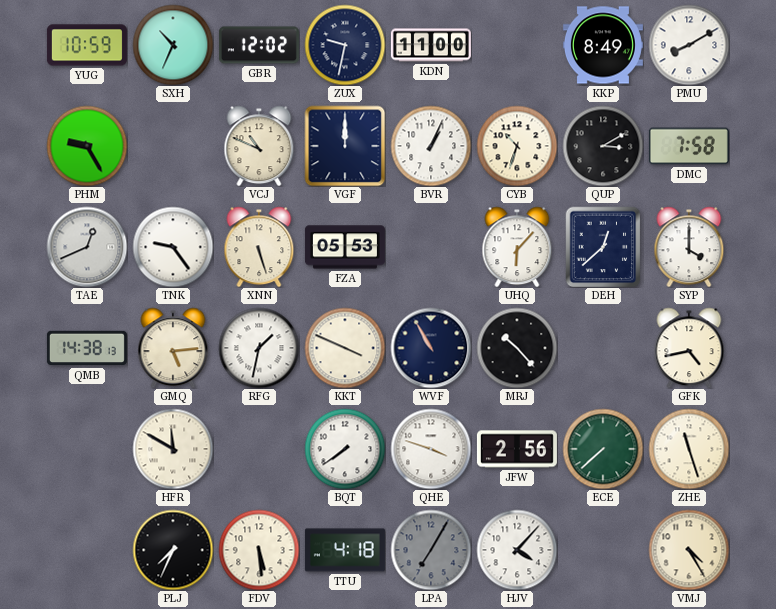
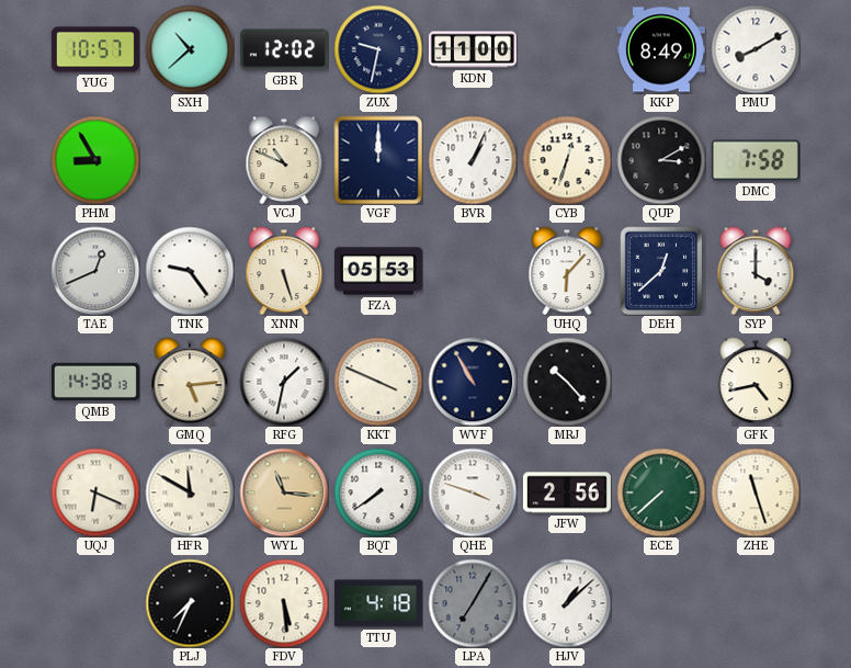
YUG: 10:59 -> 10:57
SXH: 10:34 -> 10:38
PHM: 9:25 -> 8:55
CYB: 10:33 -> 12:33
UQJ: none -> 6:19
WYL: none -> 11:16
HJV: 4:07 -> 1:08
VMJ: 4:25 -> none
